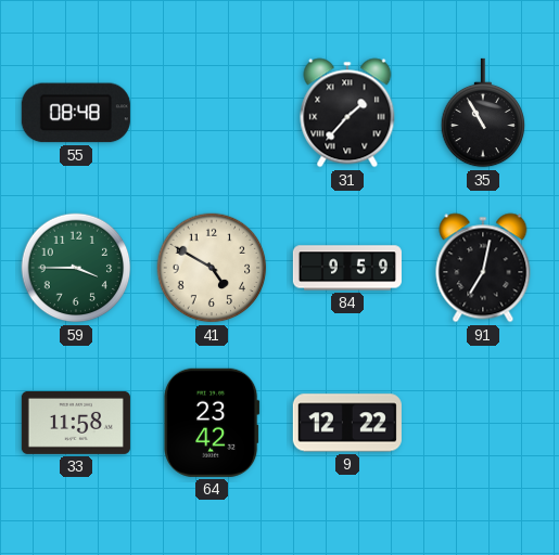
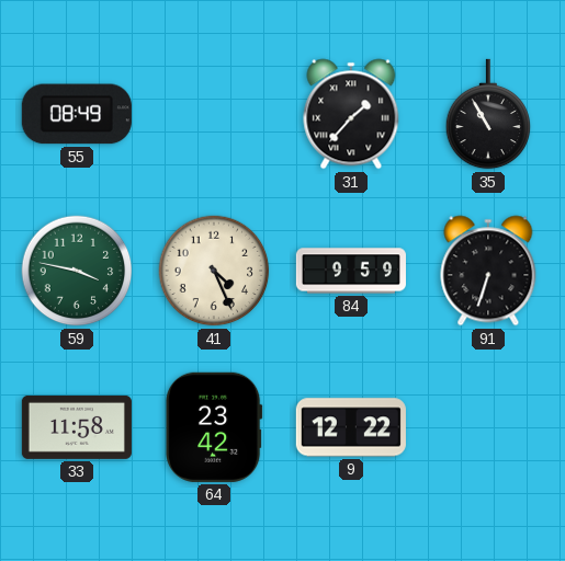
55: 08:48 -> 08:49
59: 3:45 -> 3:47
41: 4:50 -> 4:26
91: 7:02 -> 6:33
